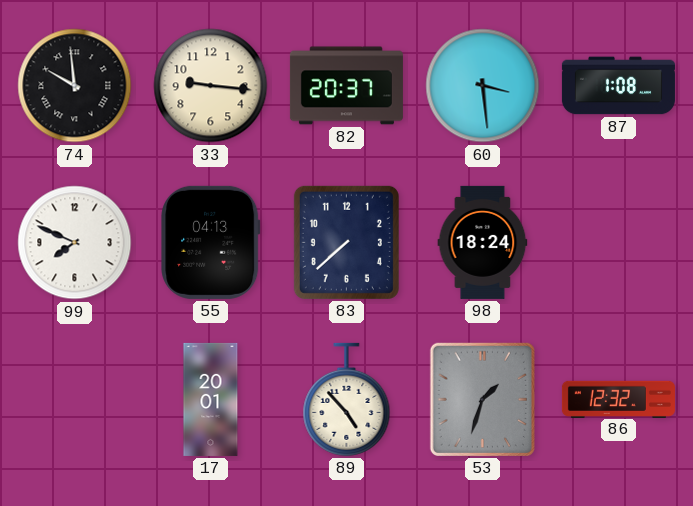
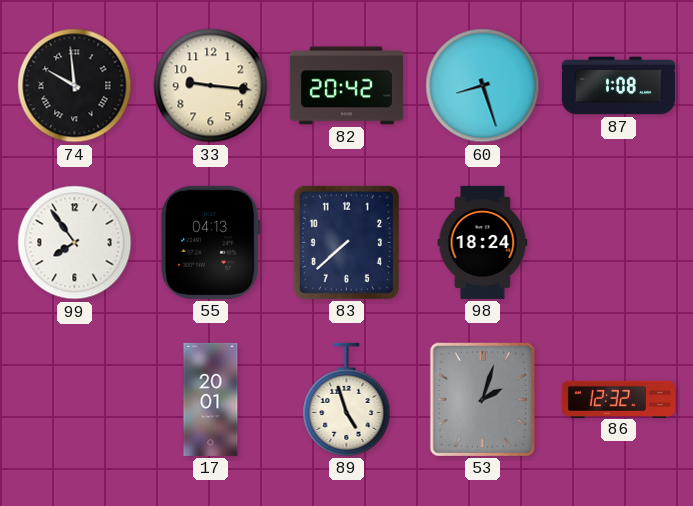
82: 20:37 -> 20:42
60: 3:29 -> 8:27
99: 7:49 -> 7:54
89: 4:53 -> 4:57
53: 1:33 -> 2:03
